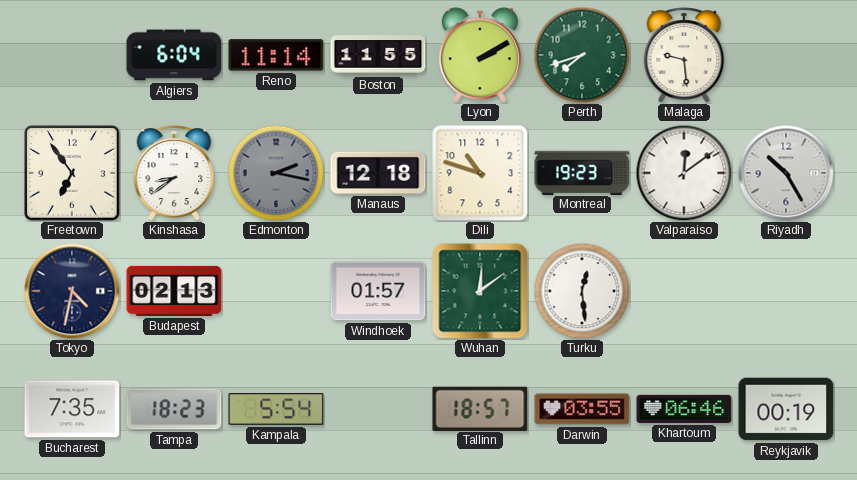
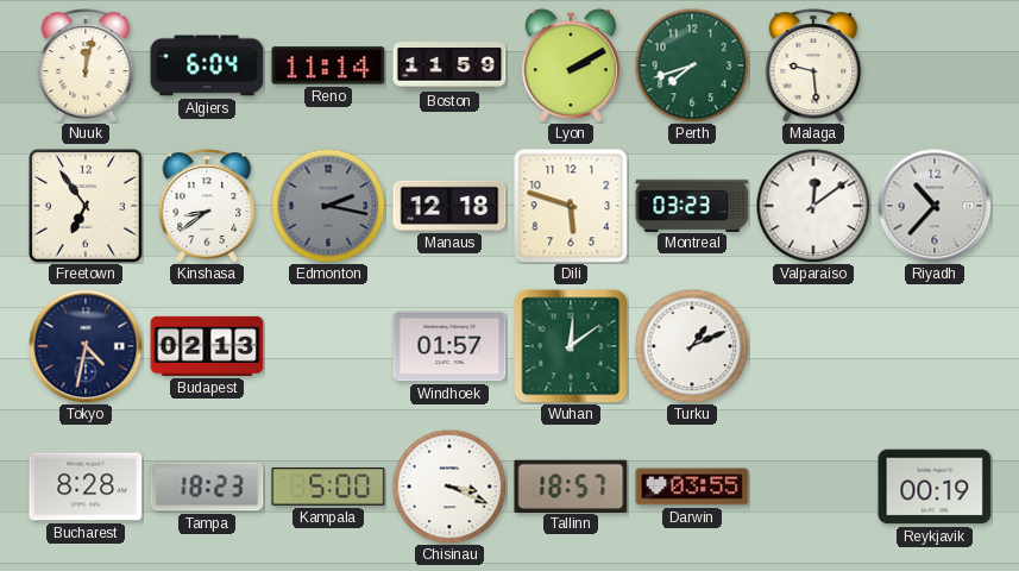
Nuuk: none -> 12:02
Boston: 11:55 -> 11:59
Dili: 10:48 -> 5:48
Montreal: 19:23 -> 03:23
Riyadh: 10:25 -> 10:37
Turku: 12:29 -> 1:11
Bucharest: 7:35 -> 8:28
Kampala: 5:54 -> 5:00
Chisinau: none -> 3:19
Khartoum: 06:46 -> none
